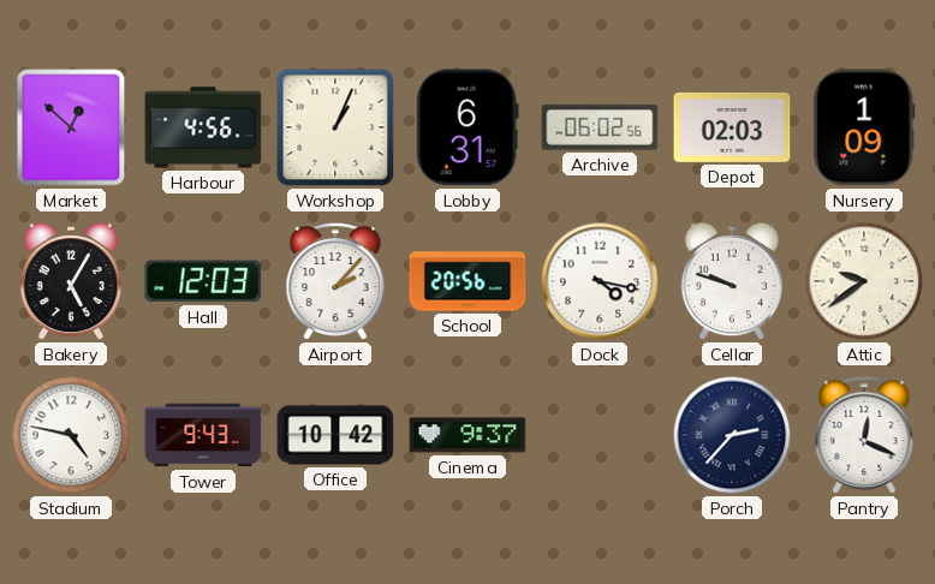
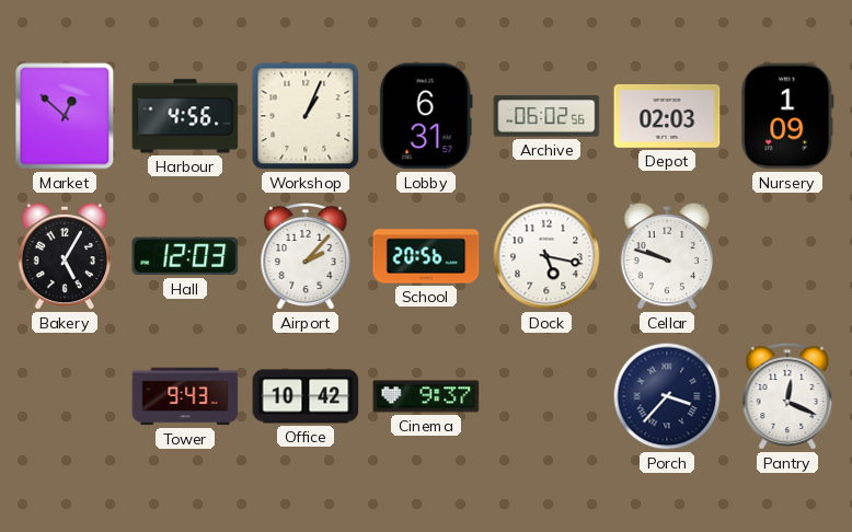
Dock: 4:17 -> 5:17
Attic: 9:39 -> none
Stadium: 4:47 -> none
Porch: 2:37 -> 3:37
